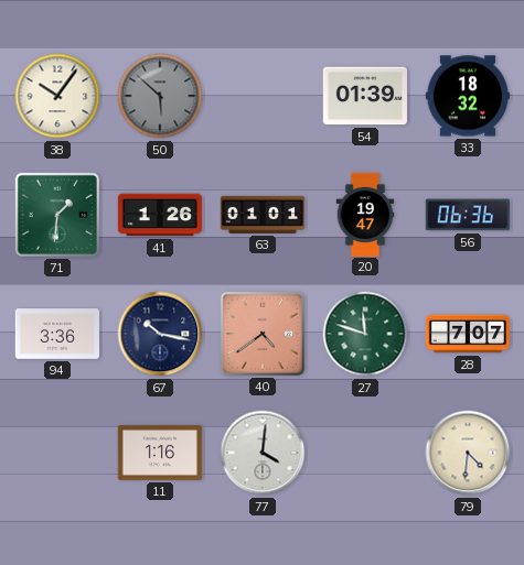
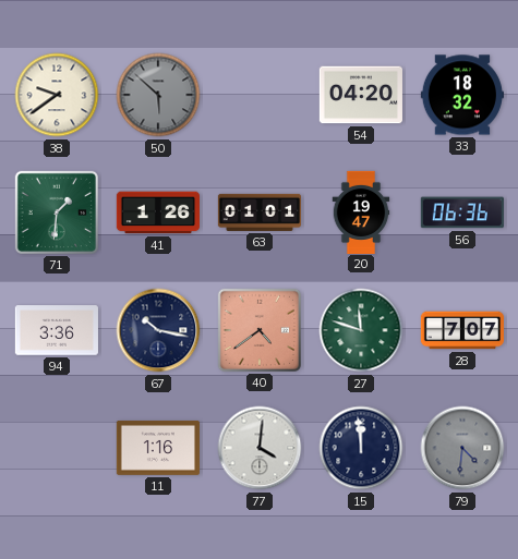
38: 10:06 -> 9:39
54: 01:39 -> 04:20
15: none -> 11:59
79 dial: cream -> grey
